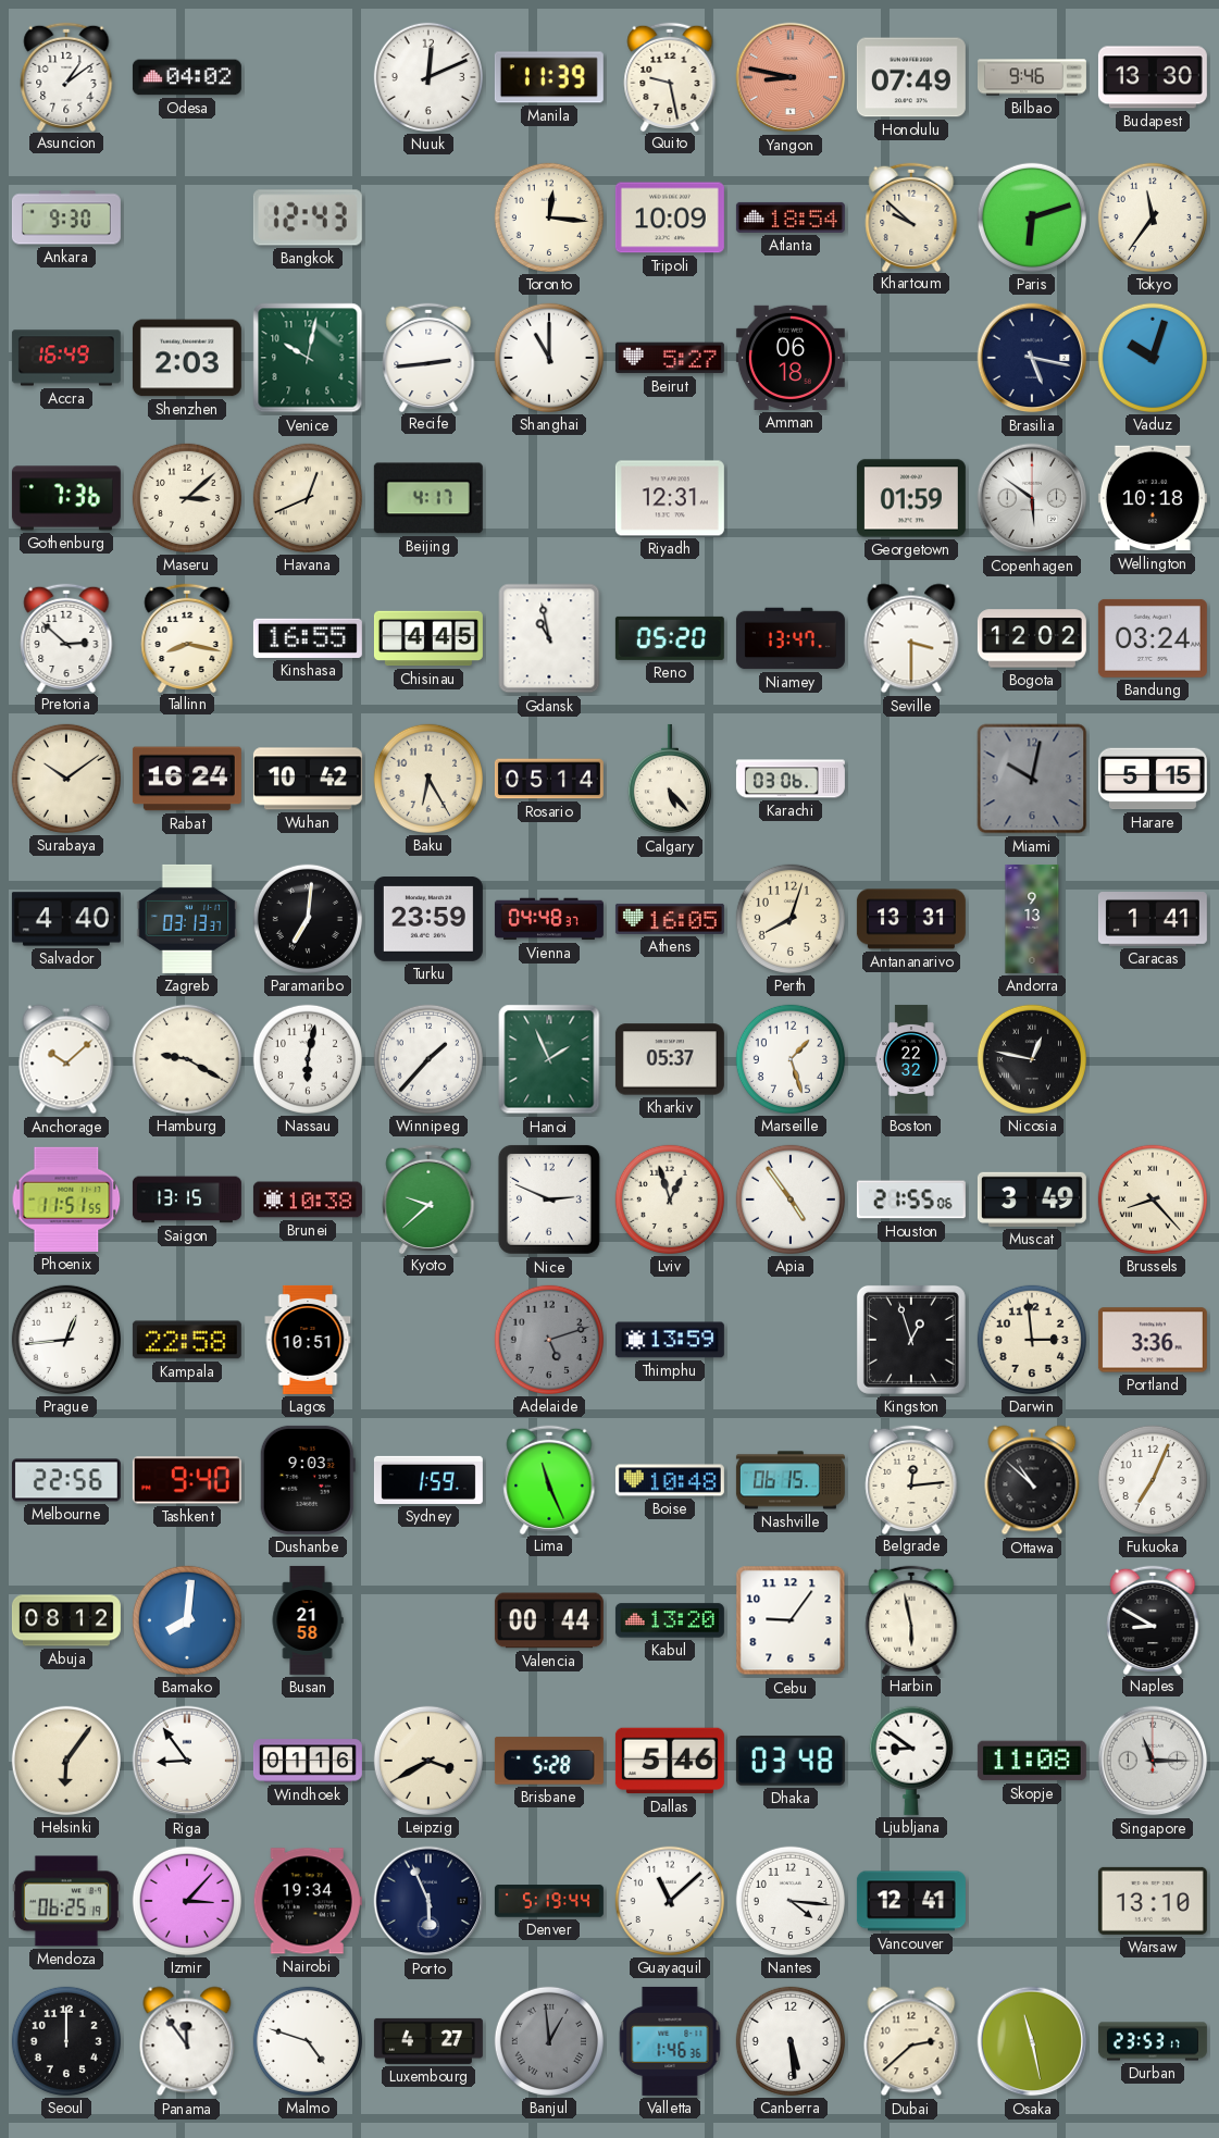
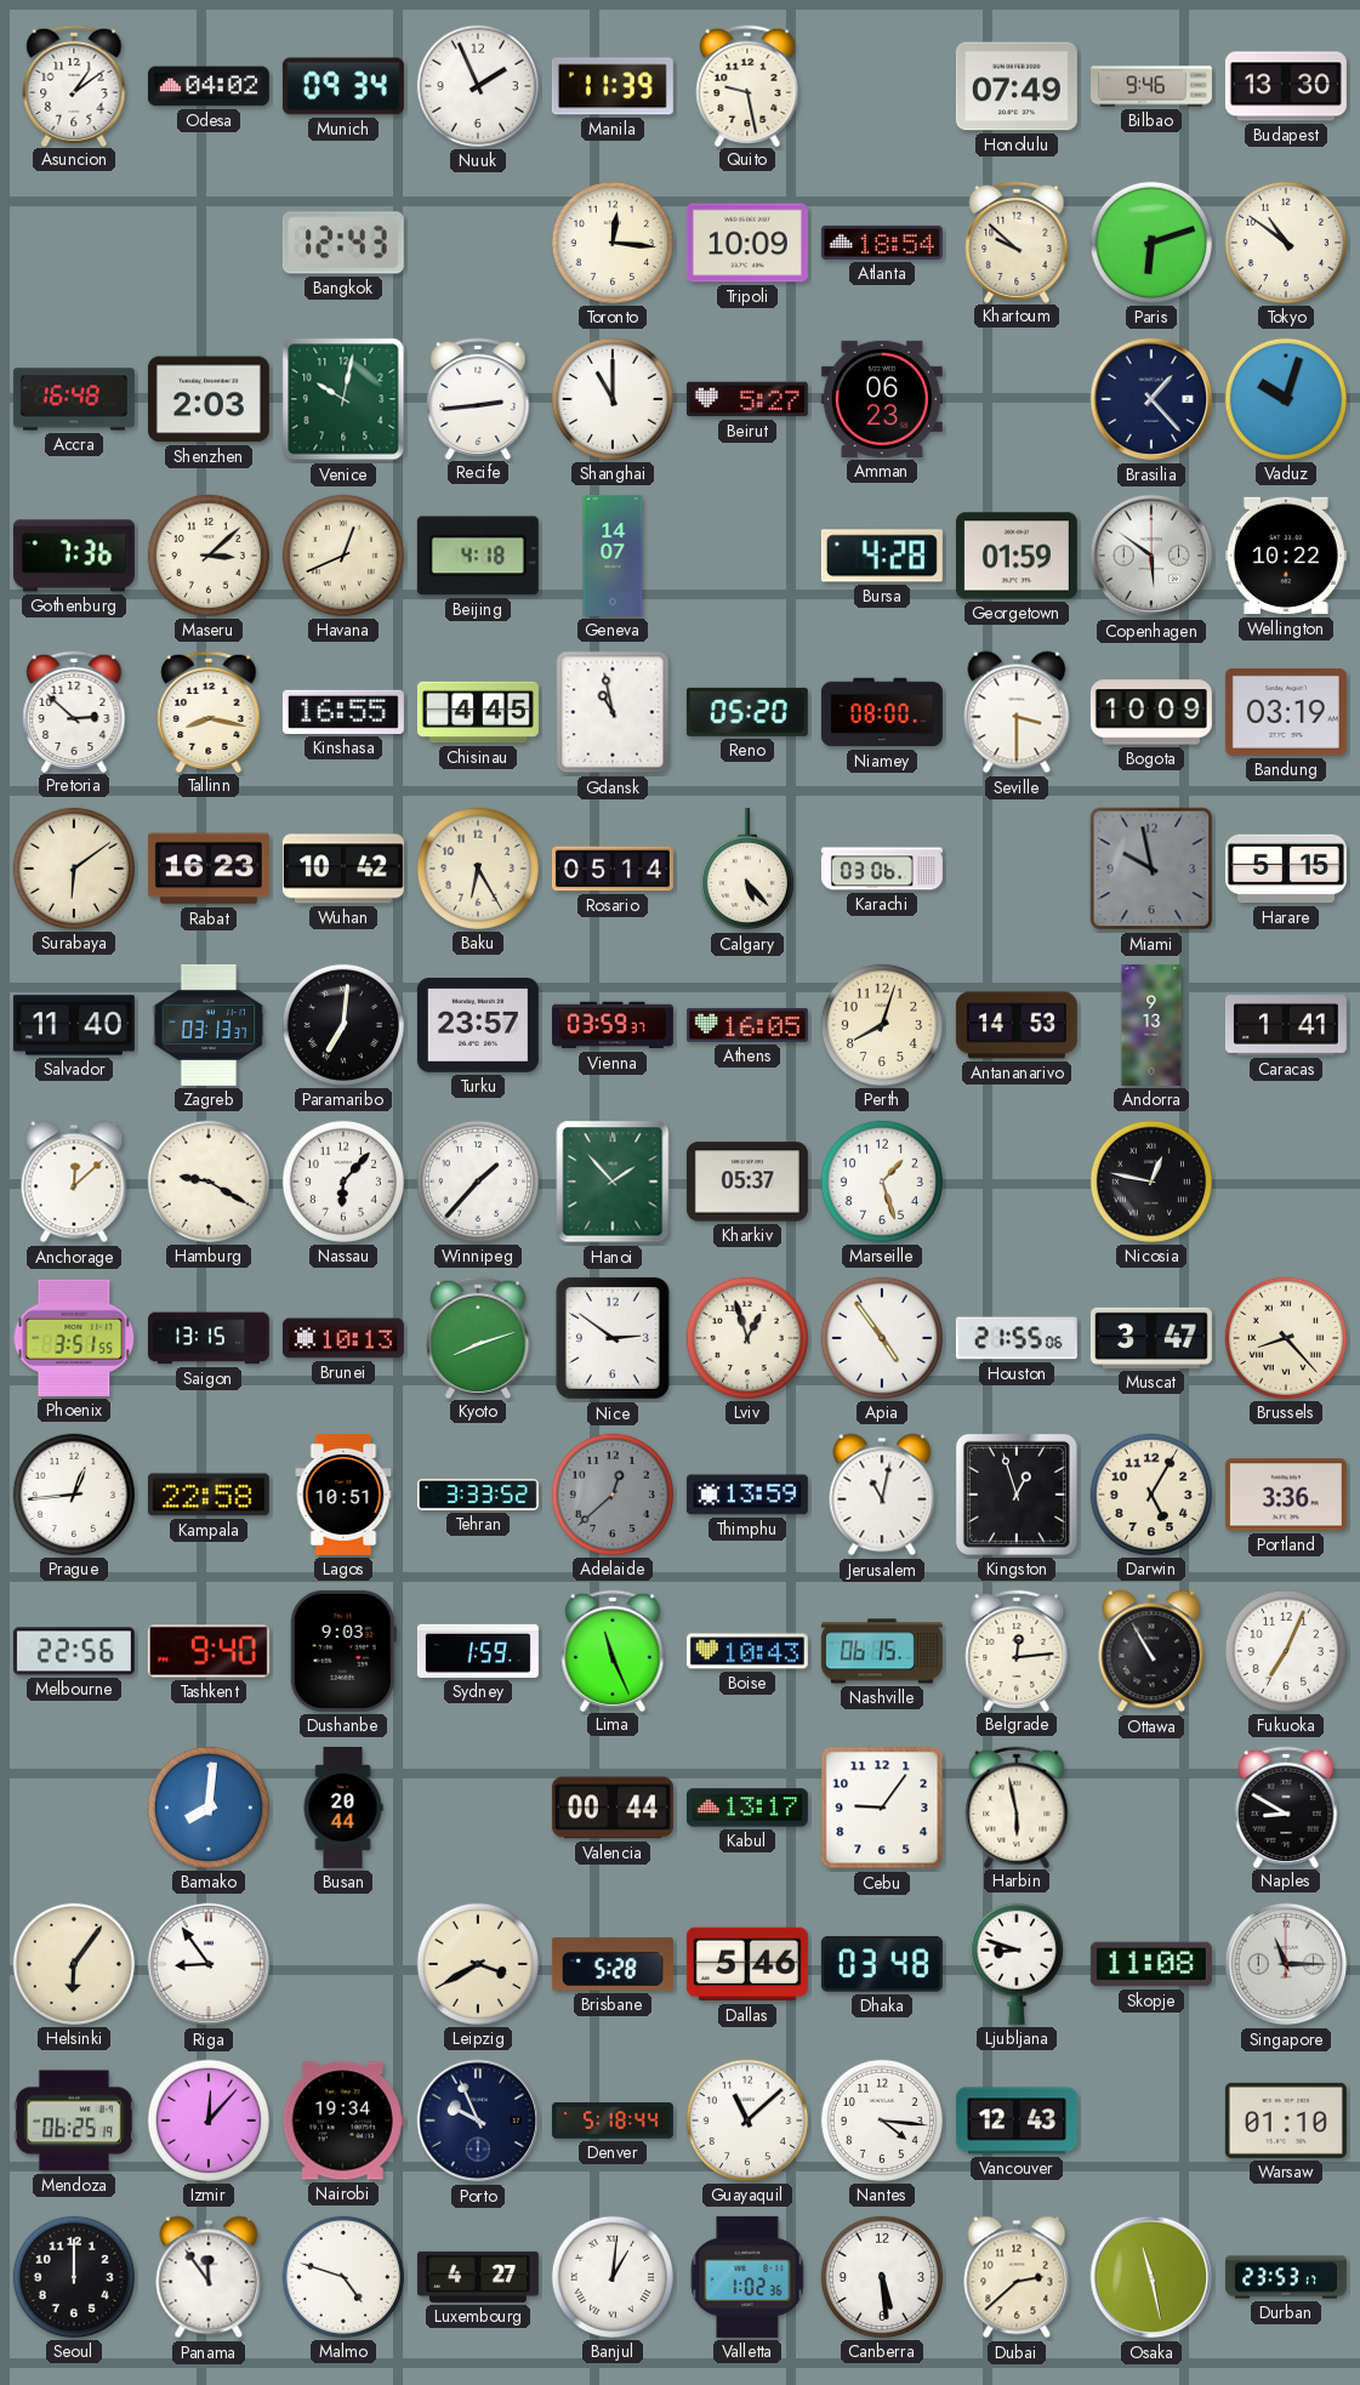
Munich: none -> 09:34
Nuuk: 12:11 -> 1:56
Yangon: 8:47 -> none
Ankara: 9:30 -> none
Tokyo: 11:36 -> 10:51
Accra: 16:49 -> 16:48
Amman: 06:18 -> 06:23
Brasilia: 5:17 -> 1:23
Beijing: 4:17 -> 4:18
Geneva: none -> 14:07
Riyadh: 12:31 -> none
Bursa: none -> 4:28
Wellington: 10:18 -> 10:22
Niamey: 13:47 -> 08:00
Bogota: 12:02 -> 10:09
Bandung: 03:24 -> 03:19
Surabaya: 10:09 -> 6:09
Rabat: 16:24 -> 16:23
Miami: 10:02 -> 9:58
Salvador: 4:40 -> 11:40
Turku: 23:59 -> 23:57
Vienna: 04:48 -> 03:59
Antananarivo: 13:31 -> 14:53
Anchorage: 10:08 -> 12:08
Nassau: 6:02 -> 6:07
Hanoi: 1:56 -> 1:53
Boston: 22:32 -> none
Phoenix: 11:51 -> 3:51
Brunei: 10:38 -> 10:13
Kyoto: 9:38 -> 8:12
Nice: 2:49 -> 2:51
Muscat: 3:49 -> 3:47
Tehran: none -> 3:33
Adelaide: 5:12 -> 12:38
Jerusalem: none -> 11:02
Darwin: 2:59 -> 5:05
Boise: 10:48 -> 10:43
Ottawa: 10:52 -> 10:55
Abuja: 08:12 -> none
Busan: 21:58 -> 20:44
Kabul: 13:20 -> 13:17
Windhoek: 01:16 -> none
Ljubljana: 8:51 -> 8:48
Izmir: 3:07 -> 12:07
Porto: 5:56 -> 9:56
Denver: 5:19 -> 5:18
Vancouver: 12:41 -> 12:43
Warsaw: 13:10 -> 01:10
Banjul: 12:59 -> 1:01
Banjul dial: grey -> white
Valletta: 1:46 -> 1:02
